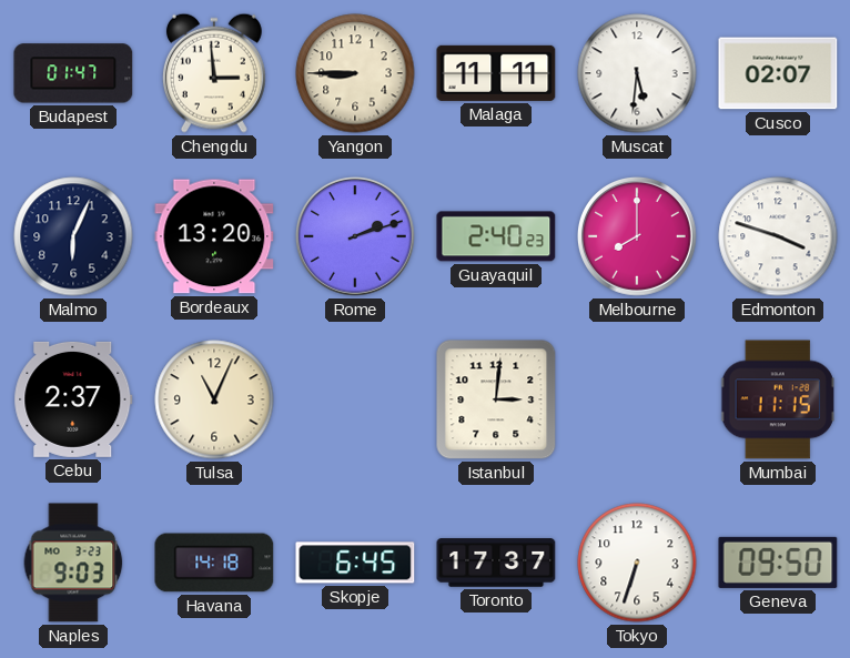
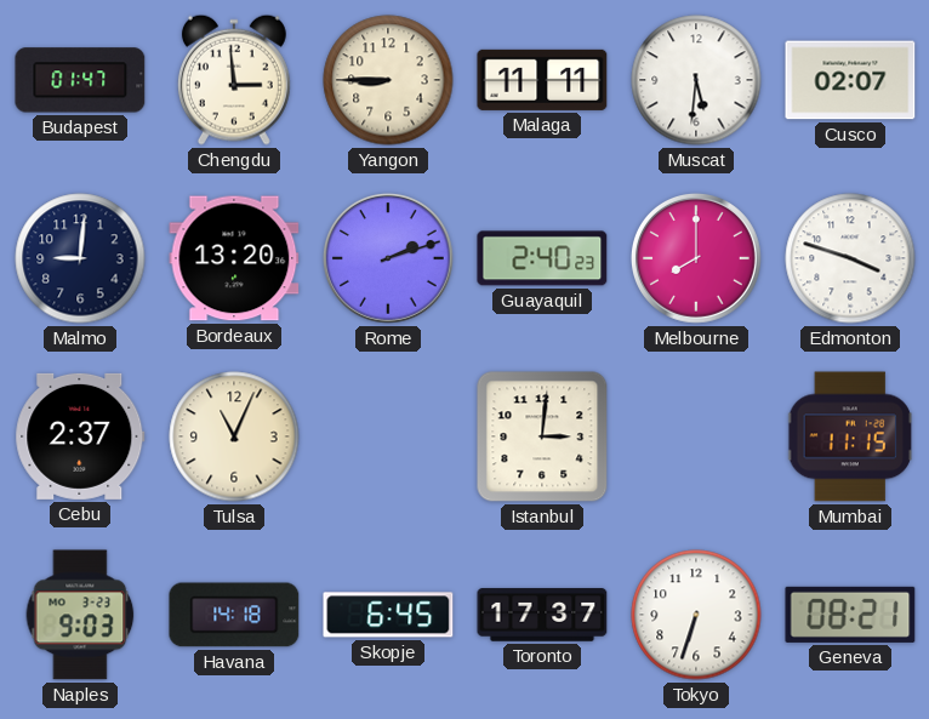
Malmo: 6:04 -> 9:01
Geneva: 09:50 -> 08:21
